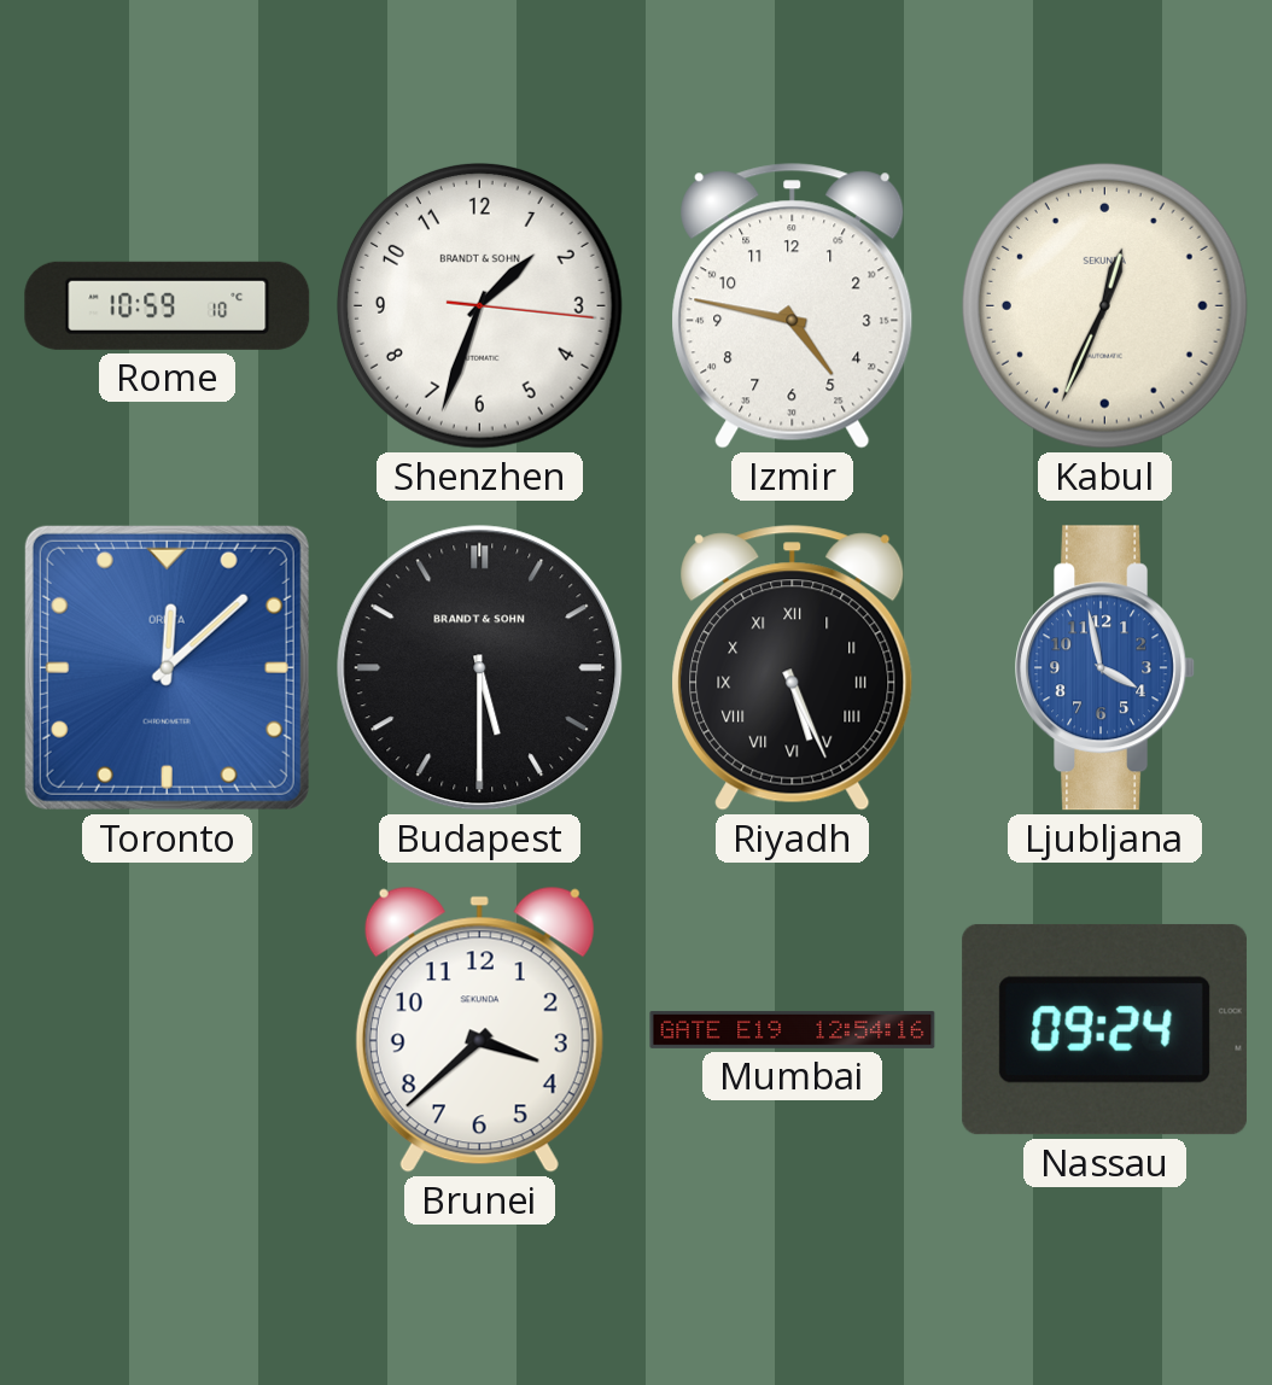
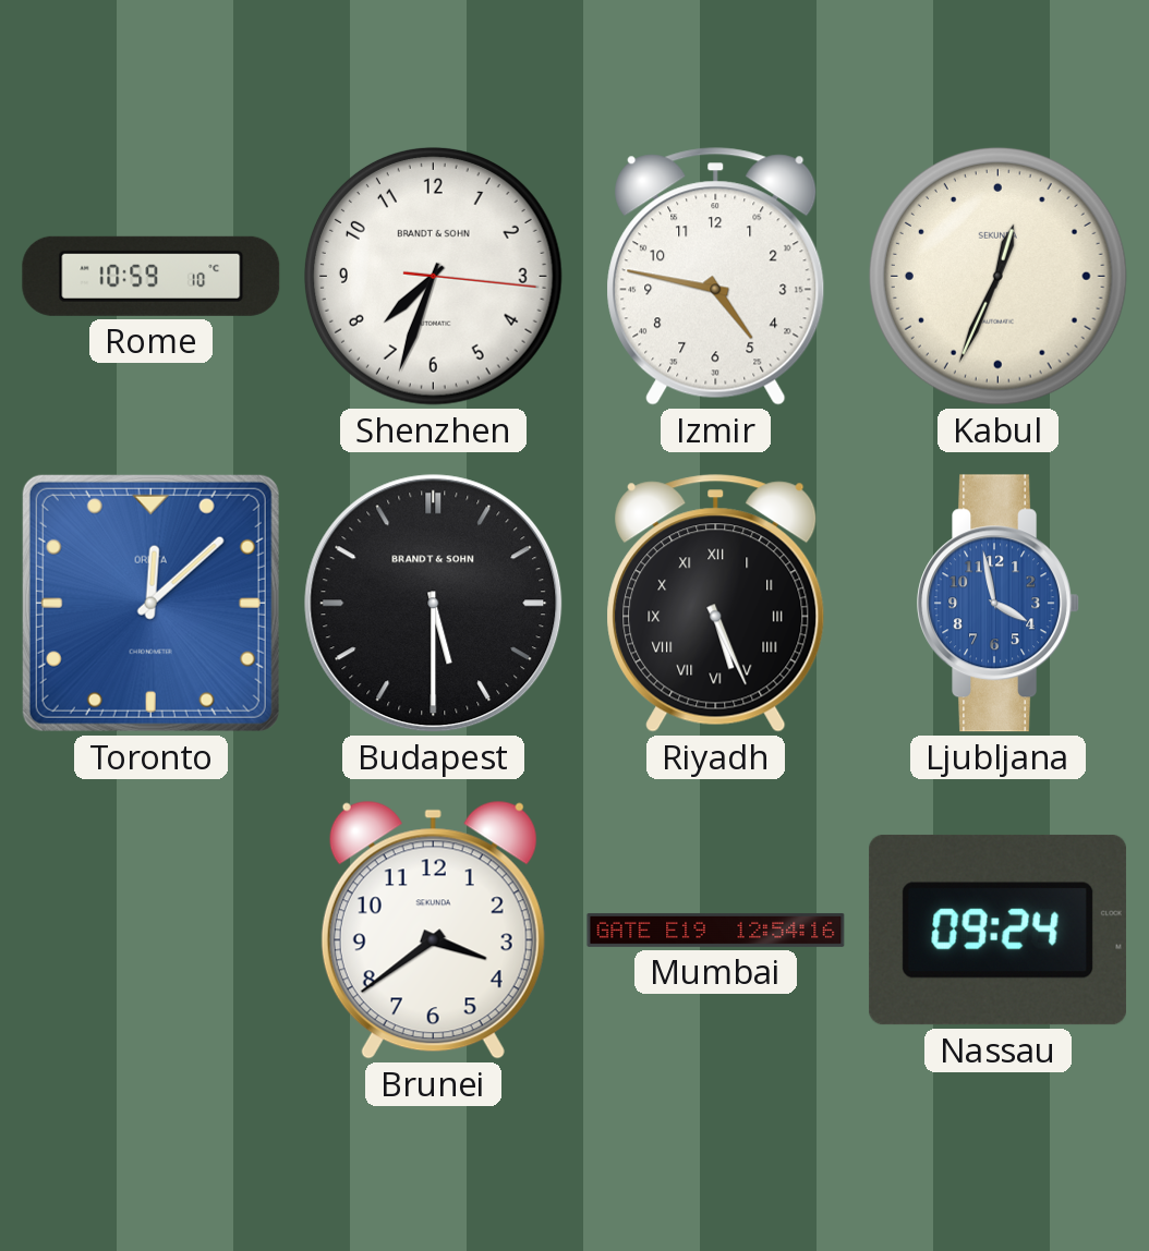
Shenzhen: 1:33 -> 7:33
Brunei: 3:38 -> 3:39
